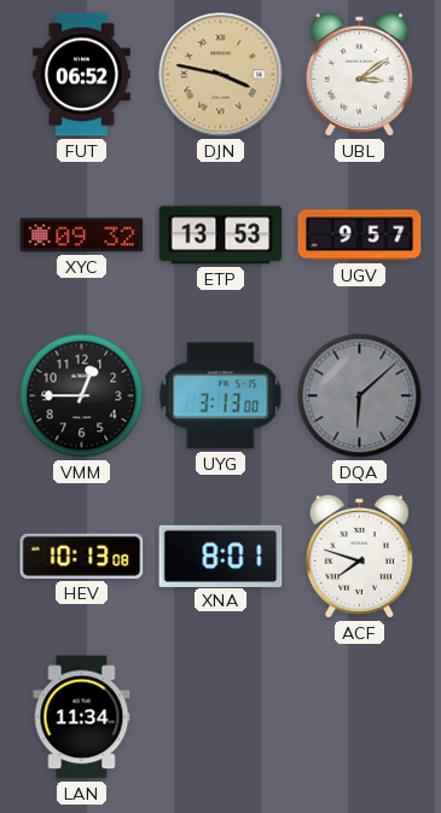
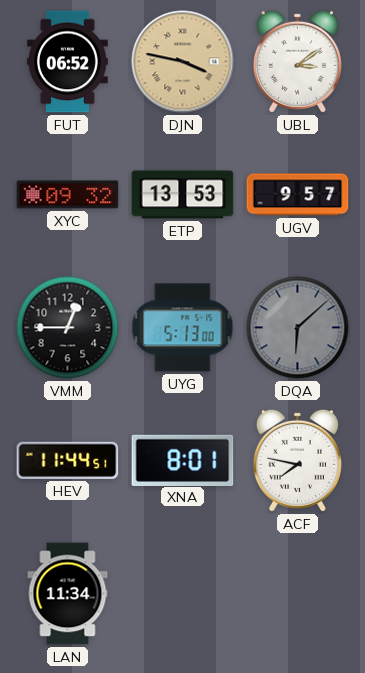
UYG: 3:13 -> 5:13
HEV: 10:13 -> 11:44
ACF: 7:48 -> 7:47
